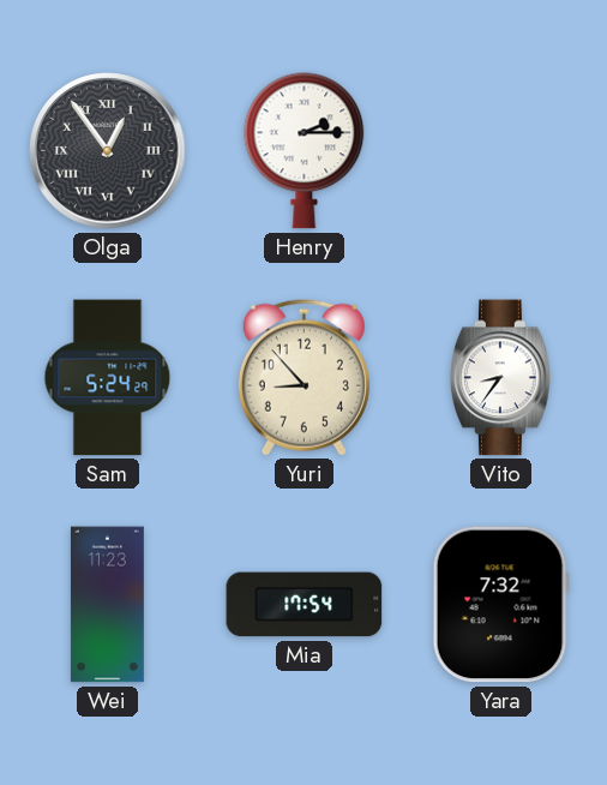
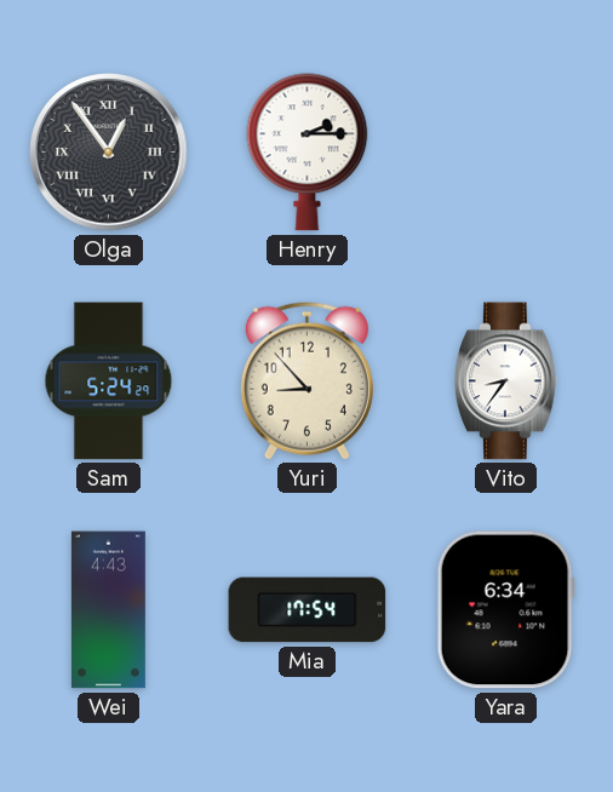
Wei: 11:23 -> 4:43
Yara: 7:32 -> 6:34
